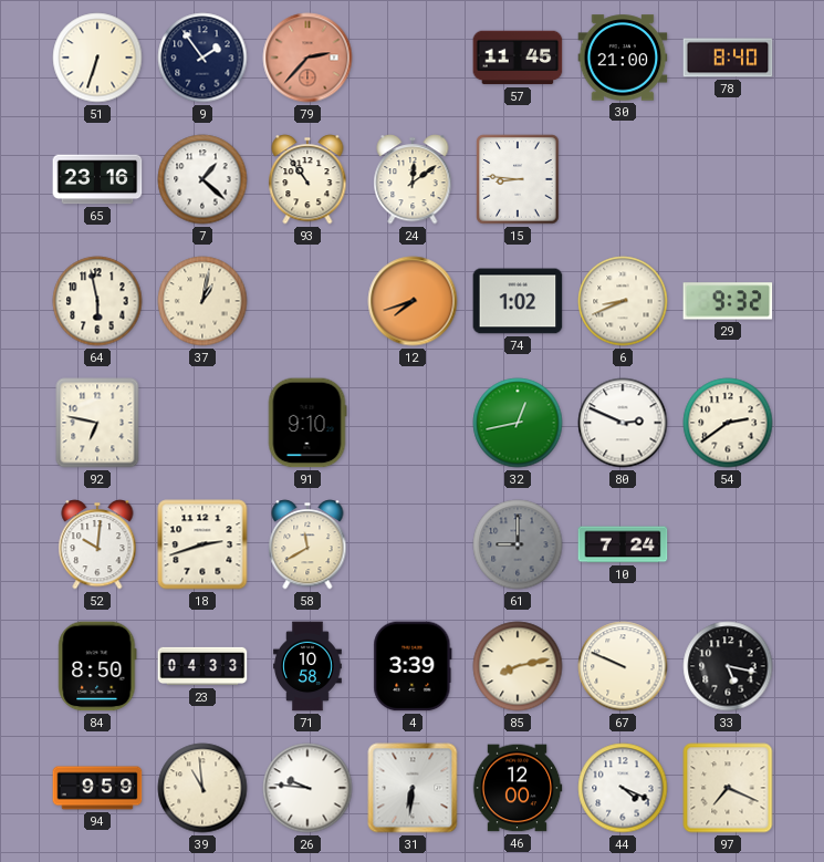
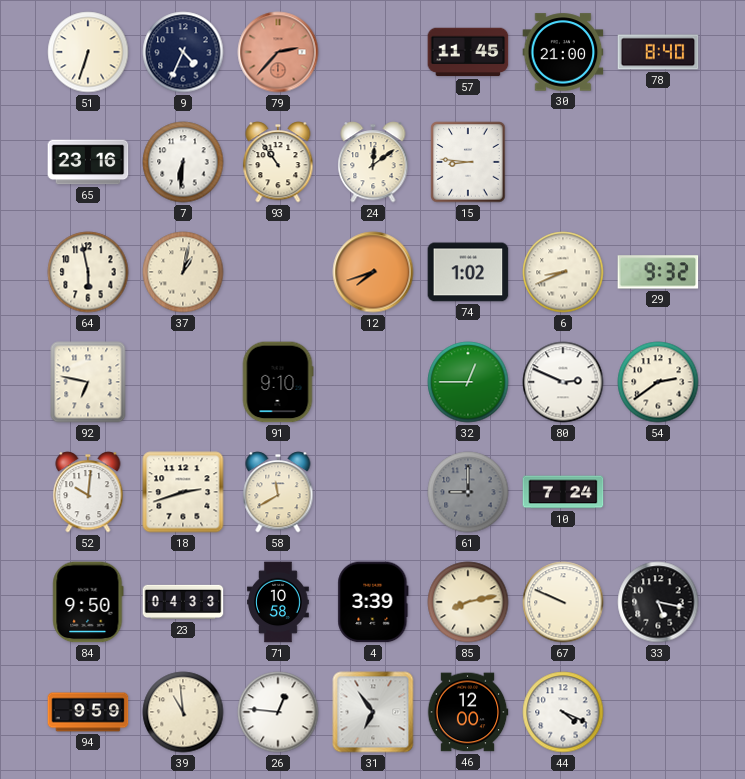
9: 1:54 -> 4:34
7: 1:22 -> 6:31
32: 12:43 -> 12:45
84: 8:50 -> 9:50
26: 9:46 -> 12:46
31: 6:31 -> 6:54
97: 7:19 -> none
